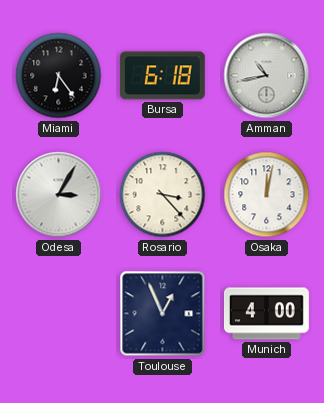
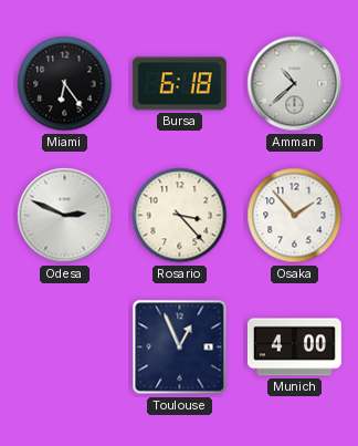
Amman: 10:43 -> 10:38
Odesa: 3:05 -> 2:49
Osaka: 12:02 -> 1:53
